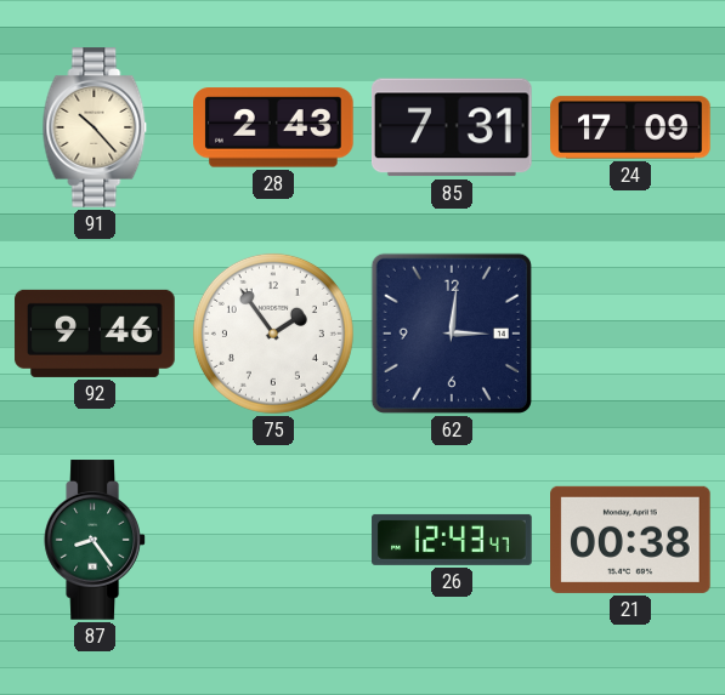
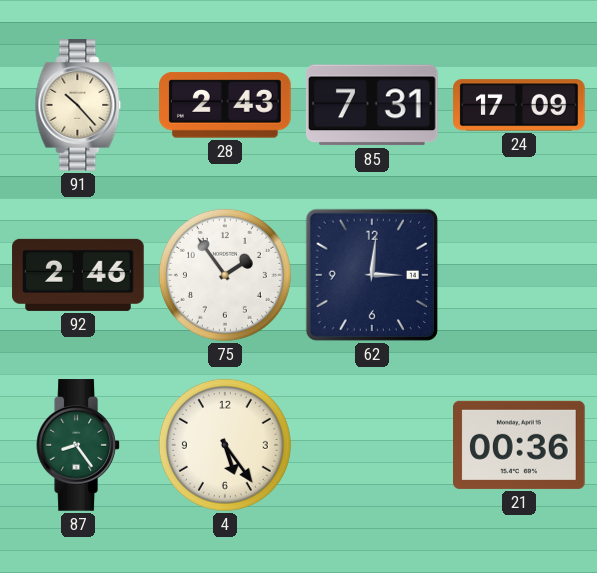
92: 9:46 -> 2:46
4: none -> 5:24
26: 12:43 -> none
21: 00:38 -> 00:36
